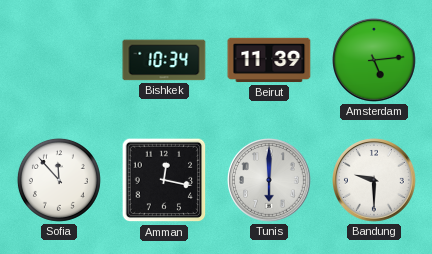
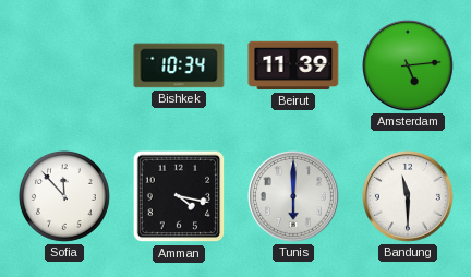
Amman: 12:17 -> 4:17
Bandung: 9:30 -> 11:30
